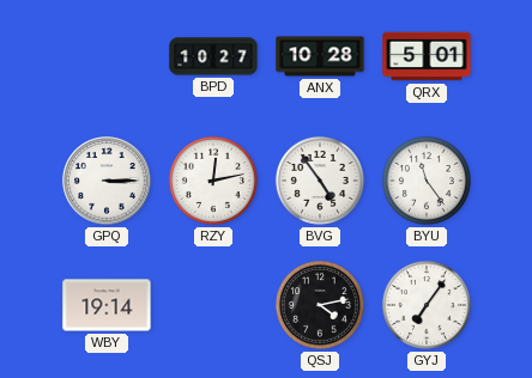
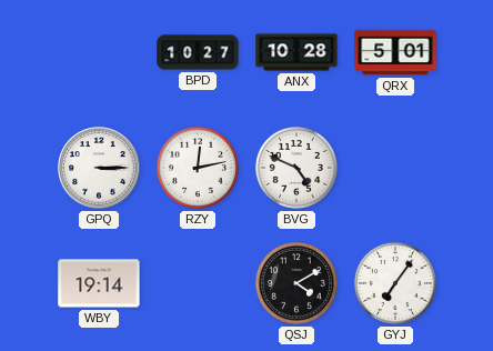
BVG: 4:54 -> 4:49
BYU: 11:24 -> none
QSJ: 4:13 -> 4:10
